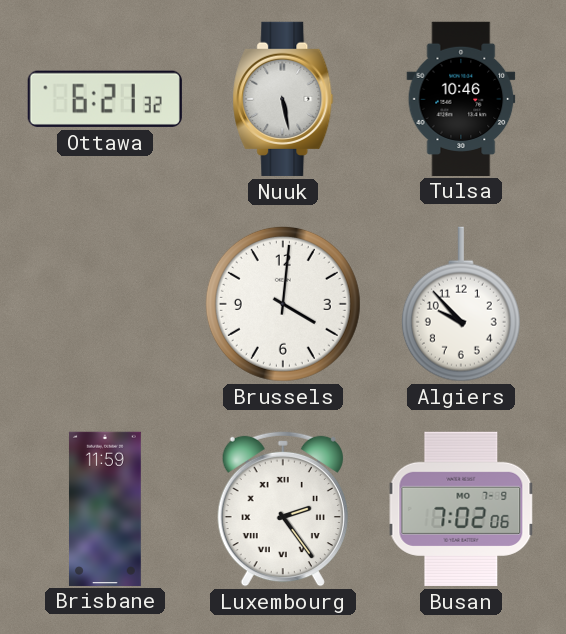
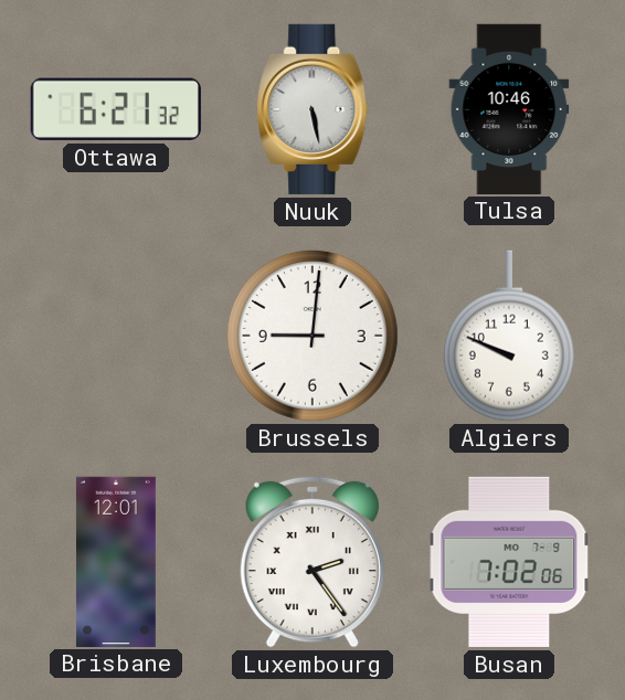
Brussels: 4:01 -> 9:01
Algiers: 9:53 -> 9:49
Brisbane: 11:59 -> 12:01
